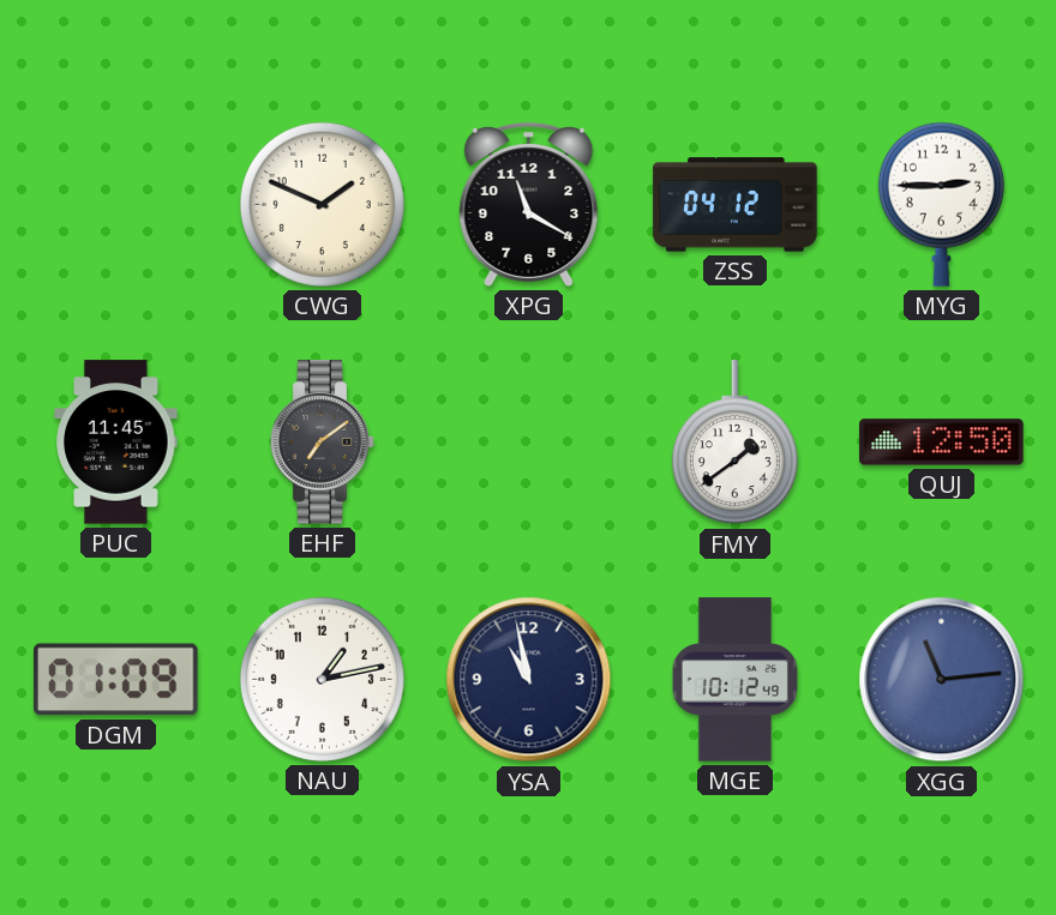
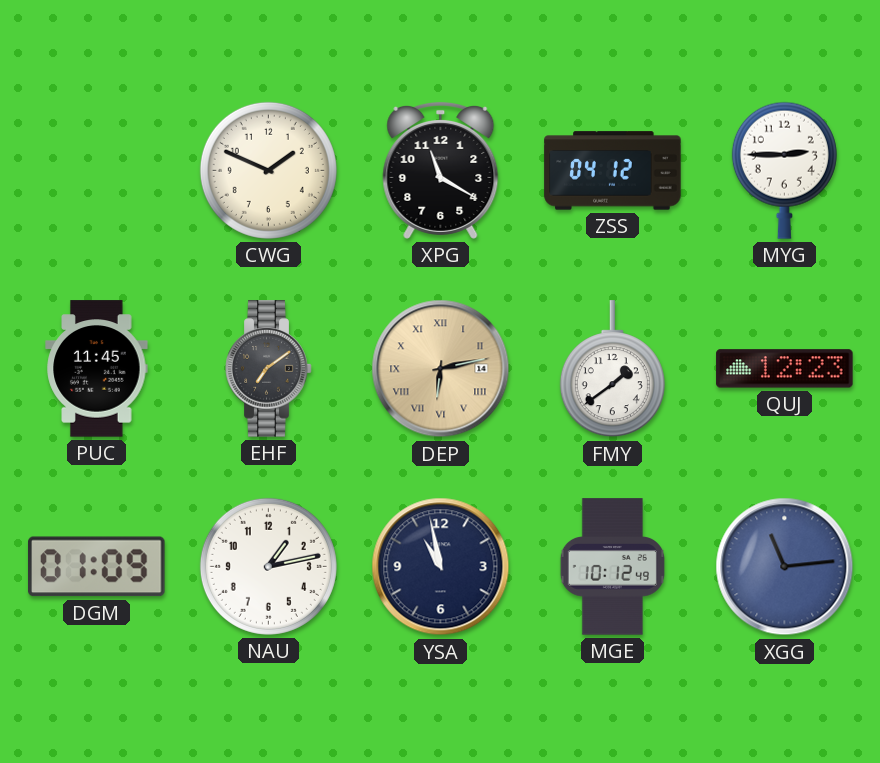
DEP: none -> 6:13
QUJ: 12:50 -> 12:23
